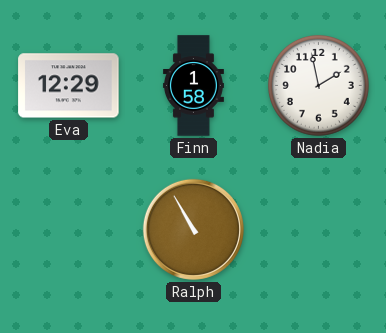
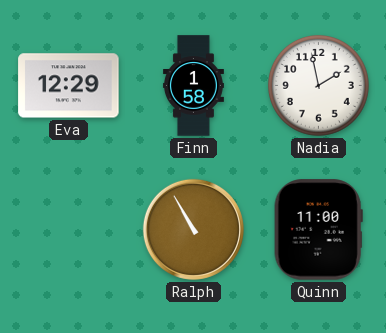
Quinn: none -> 11:00
